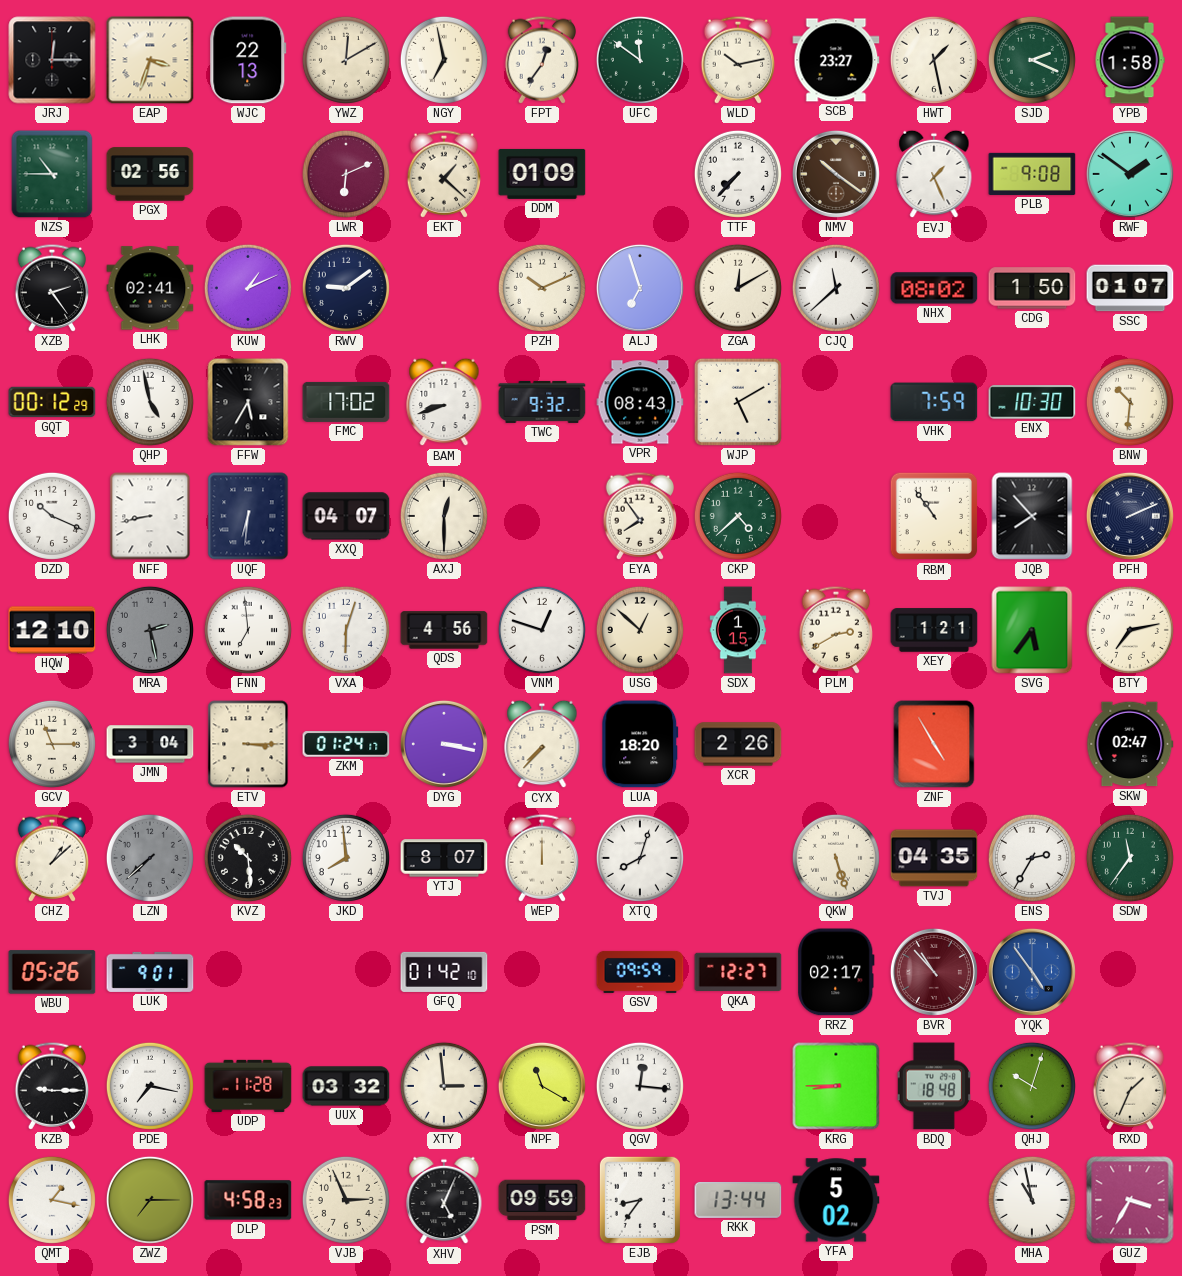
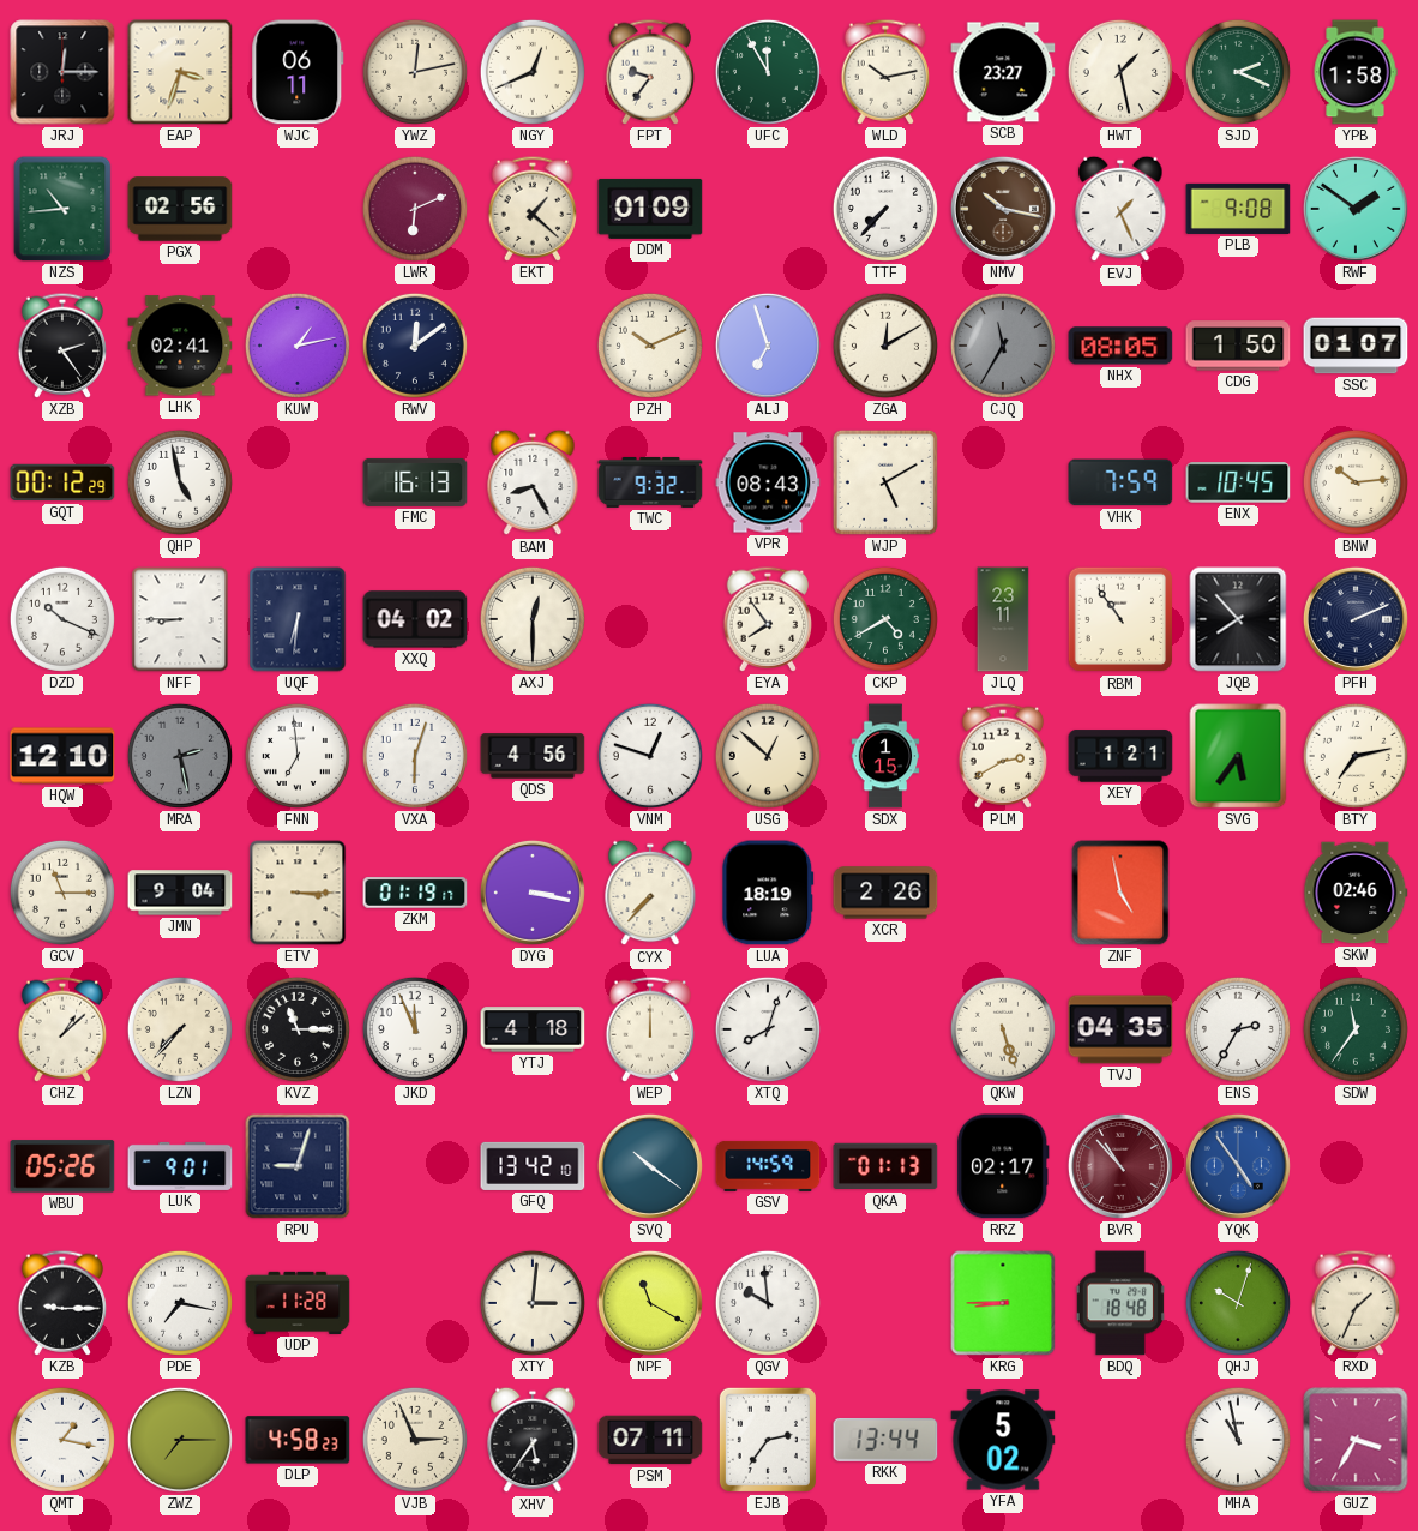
WJC: 22:13 -> 06:11
YWZ: 12:10 -> 12:13
NGY: 6:58 -> 12:41
FPT: 12:36 -> 9:36
UFC: 11:51 -> 11:55
NZS: 10:45 -> 10:44
NMV: 10:21 -> 10:17
KUW: 1:11 -> 1:13
RWV: 9:09 -> 12:09
CJQ: 11:38 -> 11:35
CJQ dial: white -> grey
NHX: 08:02 -> 08:05
FFW: 5:35 -> none
FMC: 17:02 -> 16:13
BAM: 8:42 -> 8:25
ENX: 10:30 -> 10:45
BNW: 10:31 -> 10:14
NFF: 8:43 -> 8:45
XXQ: 04:07 -> 04:02
CKP: 4:38 -> 4:40
JLQ: none -> 23:11
JMN: 3:04 -> 9:04
ZKM: 01:24 -> 01:19
LUA: 18:20 -> 18:19
ZNF: 4:55 -> 4:58
SKW: 02:47 -> 02:46
LZN: 7:38 -> 7:37
LZN dial: grey -> cream
KVZ: 10:29 -> 11:15
JKD: 7:59 -> 11:56
YTJ: 8:07 -> 4:18
RPU: none -> 9:03
GFQ: 01:42 -> 13:42
SVQ: none -> 10:21
GSV: 09:59 -> 14:59
QKA: 12:27 -> 01:13
UUX: 03:32 -> none
XTY: 2:59 -> 3:01
QGV: 12:16 -> 9:59
XHV: 5:04 -> 5:36
PSM: 09:59 -> 07:11
EJB: 8:36 -> 2:36
